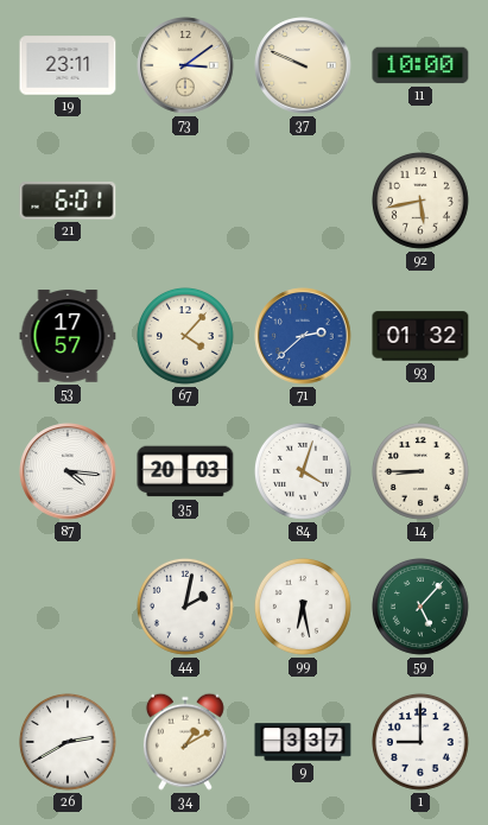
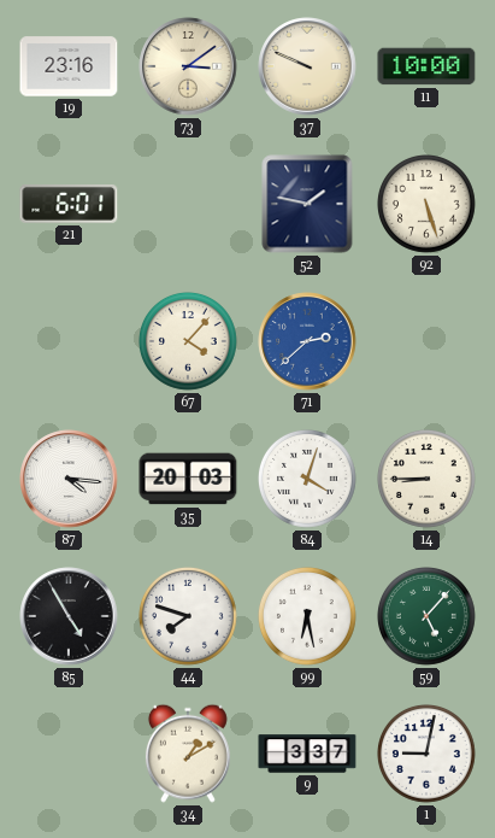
19: 23:11 -> 23:16
52: none -> 1:47
92: 5:43 -> 5:27
53: 17:57 -> none
93: 01:32 -> none
85: none -> 4:55
44: 2:02 -> 7:48
26: 2:40 -> none
1: 9:00 -> 9:02
